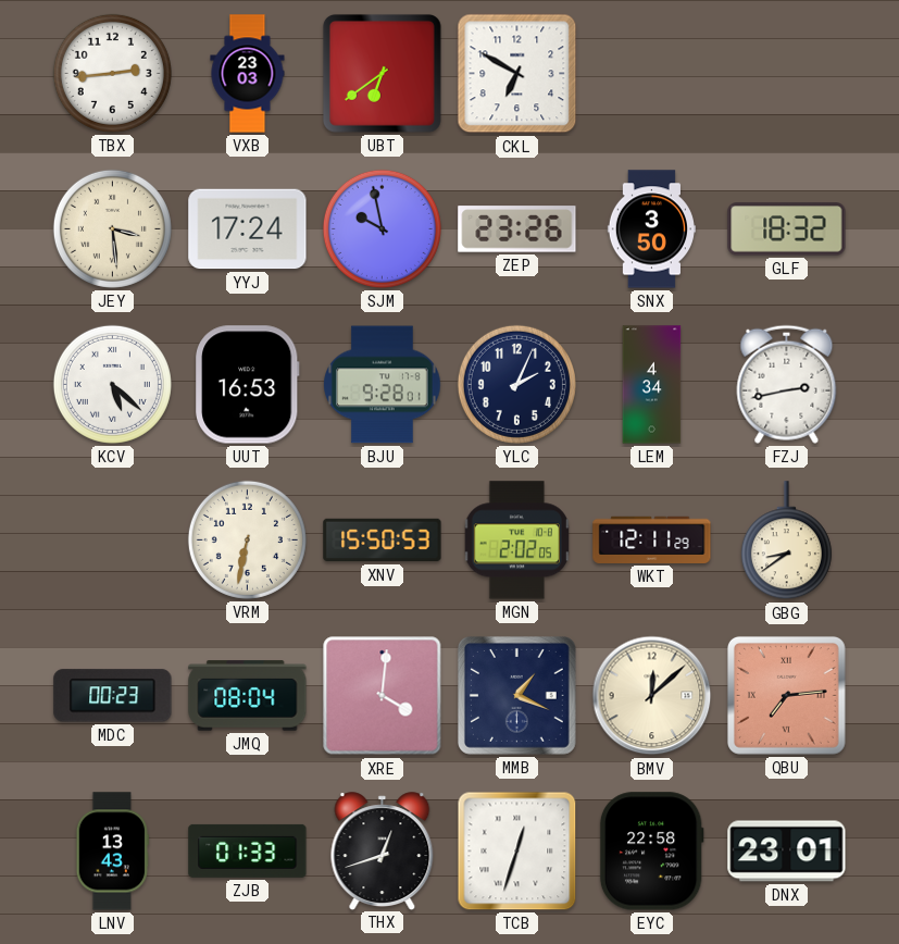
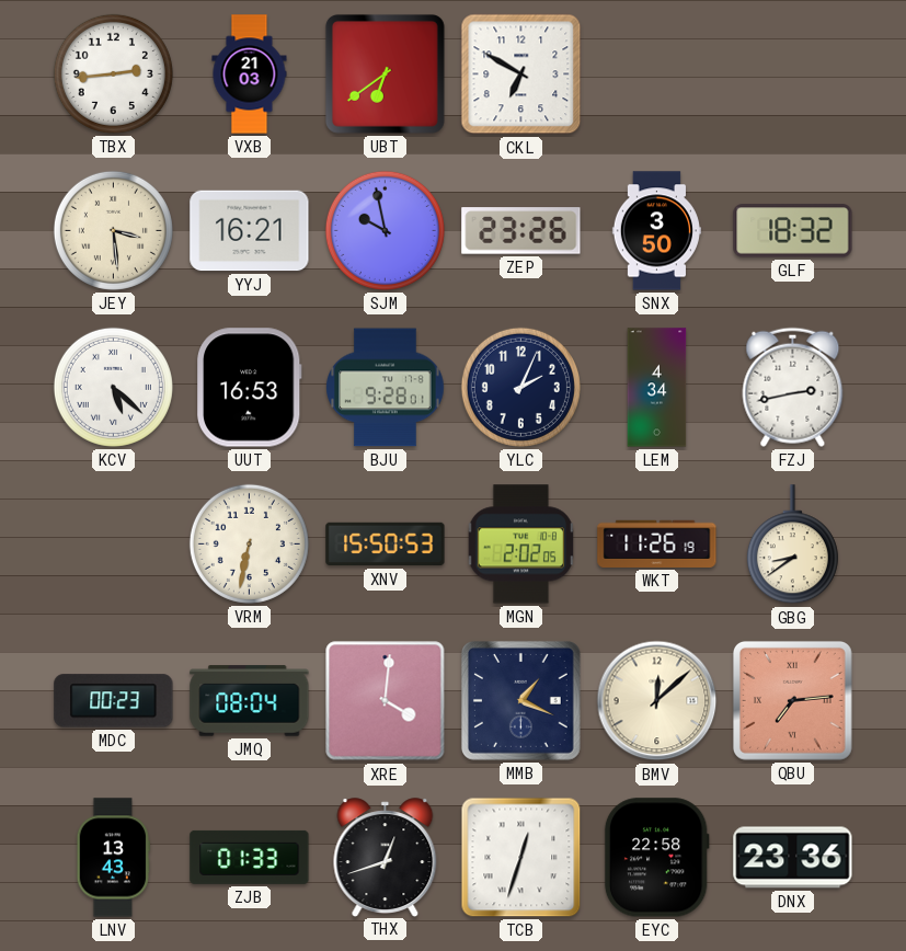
VXB: 23:03 -> 21:03
YYJ: 17:24 -> 16:21
WKT: 12:11 -> 11:26
DNX: 23:01 -> 23:36
